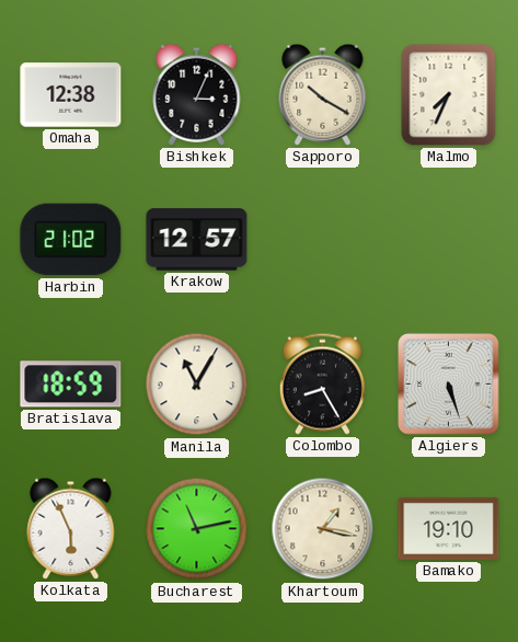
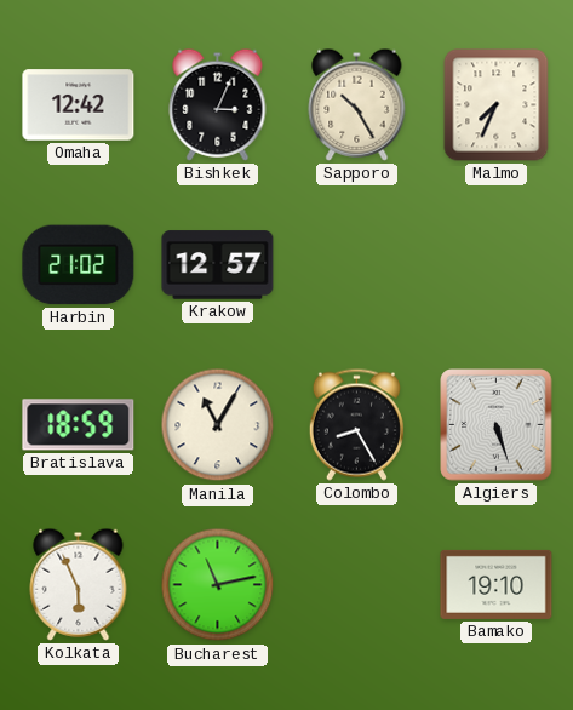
Omaha: 12:38 -> 12:42
Sapporo: 10:20 -> 10:25
Khartoum: 1:17 -> none
